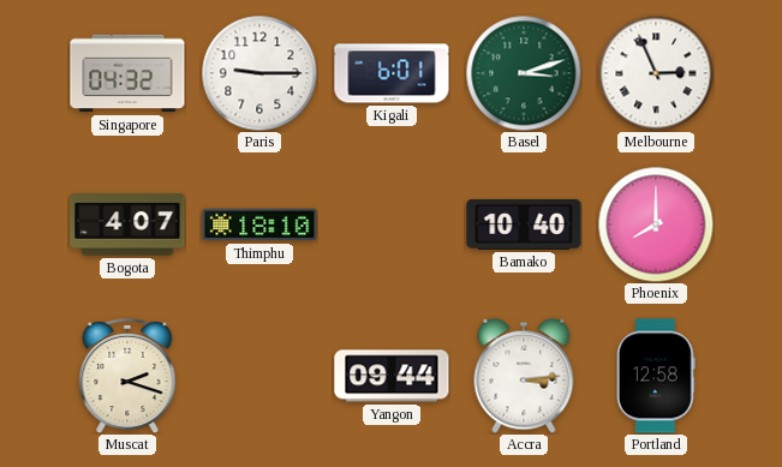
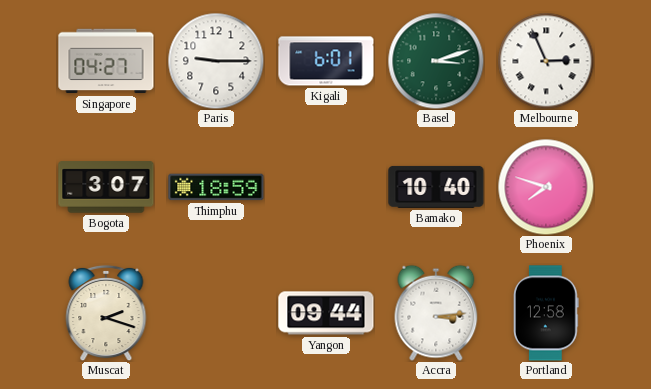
Singapore: 04:32 -> 04:27
Bogota: 4:07 -> 3:07
Thimphu: 18:10 -> 18:59
Phoenix: 8:00 -> 7:48
